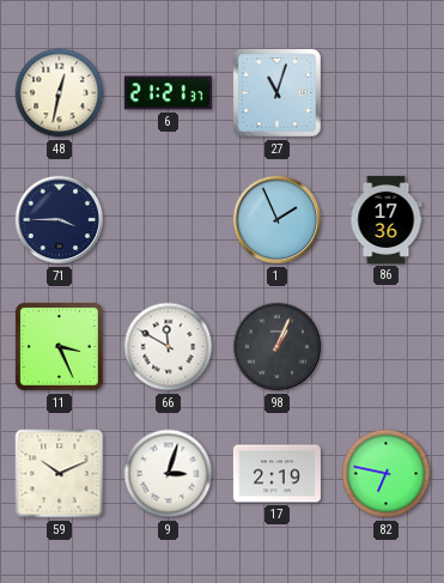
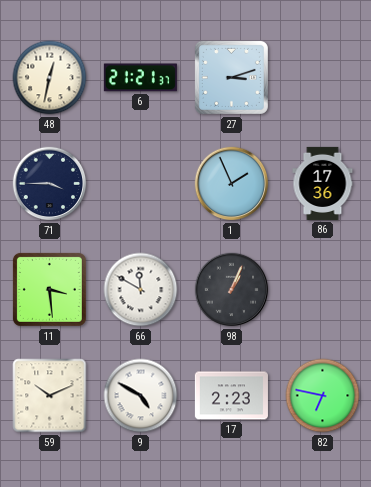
27: 11:03 -> 3:12
11: 3:26 -> 3:29
9: 3:03 -> 4:50
17: 2:19 -> 2:23
